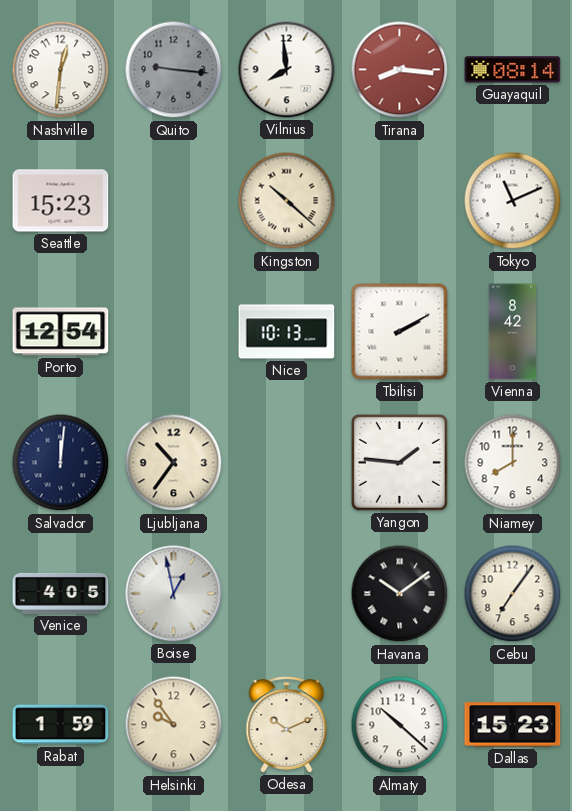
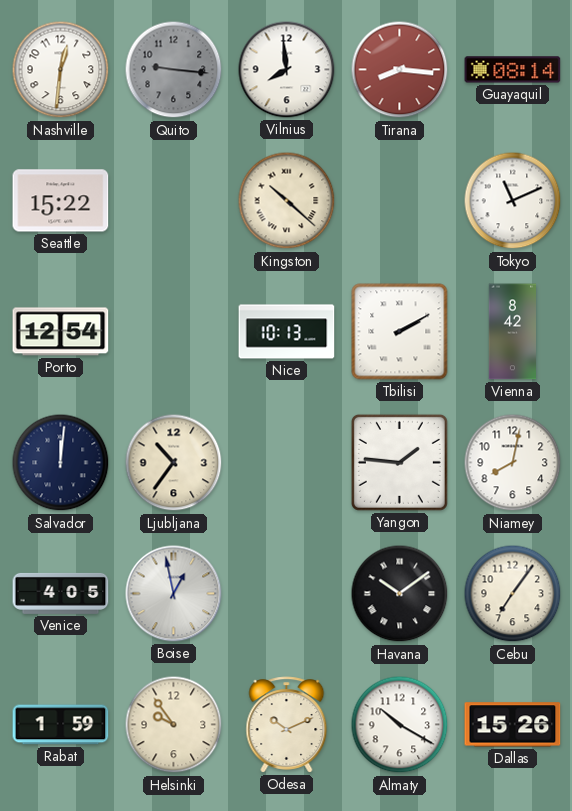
Seattle: 15:23 -> 15:22
Niamey: 8:00 -> 8:02
Almaty: 10:22 -> 10:20
Dallas: 15:23 -> 15:26
